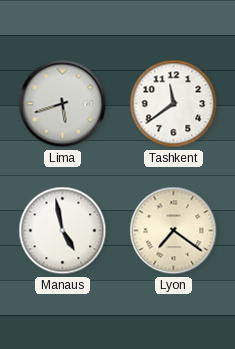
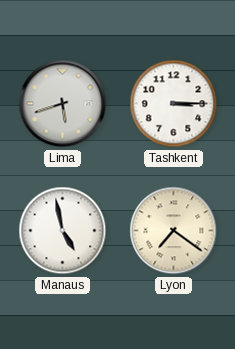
Tashkent: 11:39 -> 3:15
